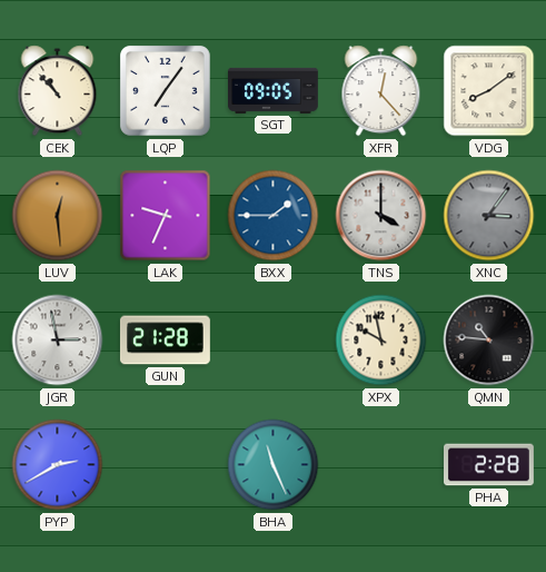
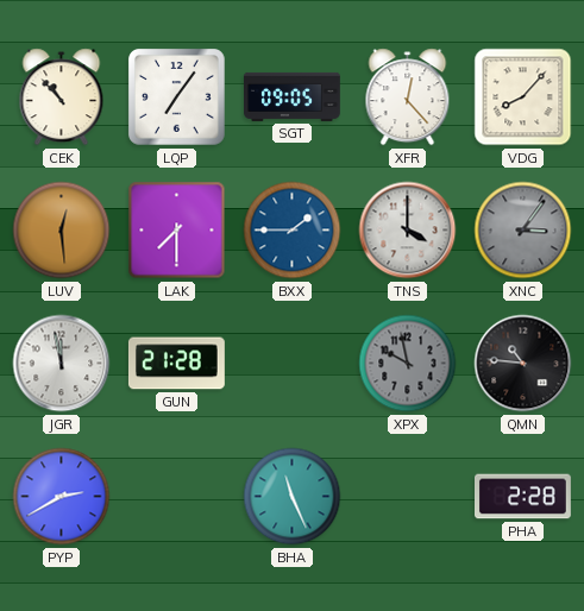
VDG: 8:09 -> 8:07
LAK: 9:34 -> 7:30
JGR: 2:58 -> 11:58
XPX dial: cream -> grey
